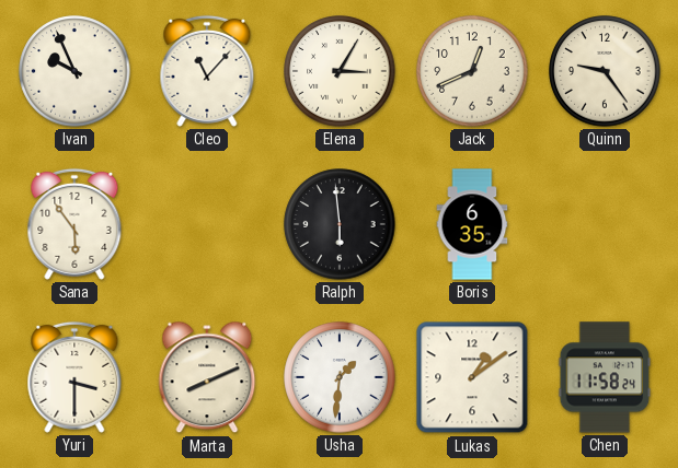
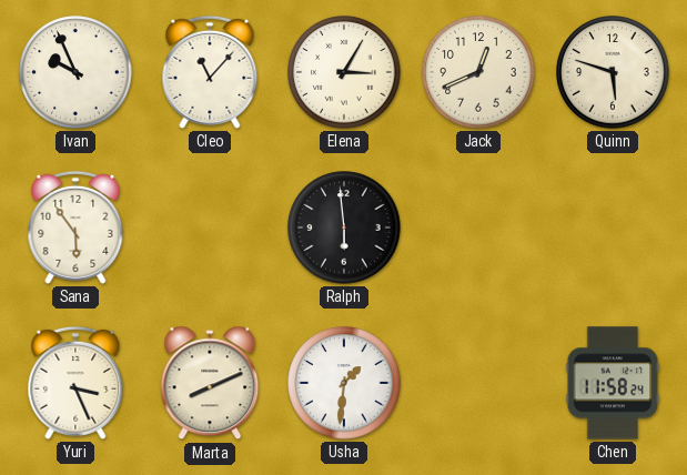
Quinn: 9:24 -> 5:48
Boris: 6:35 -> none
Yuri: 3:30 -> 3:26
Lukas: 1:09 -> none
